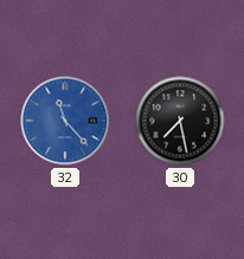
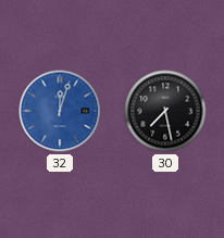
32: 11:23 -> 12:03
